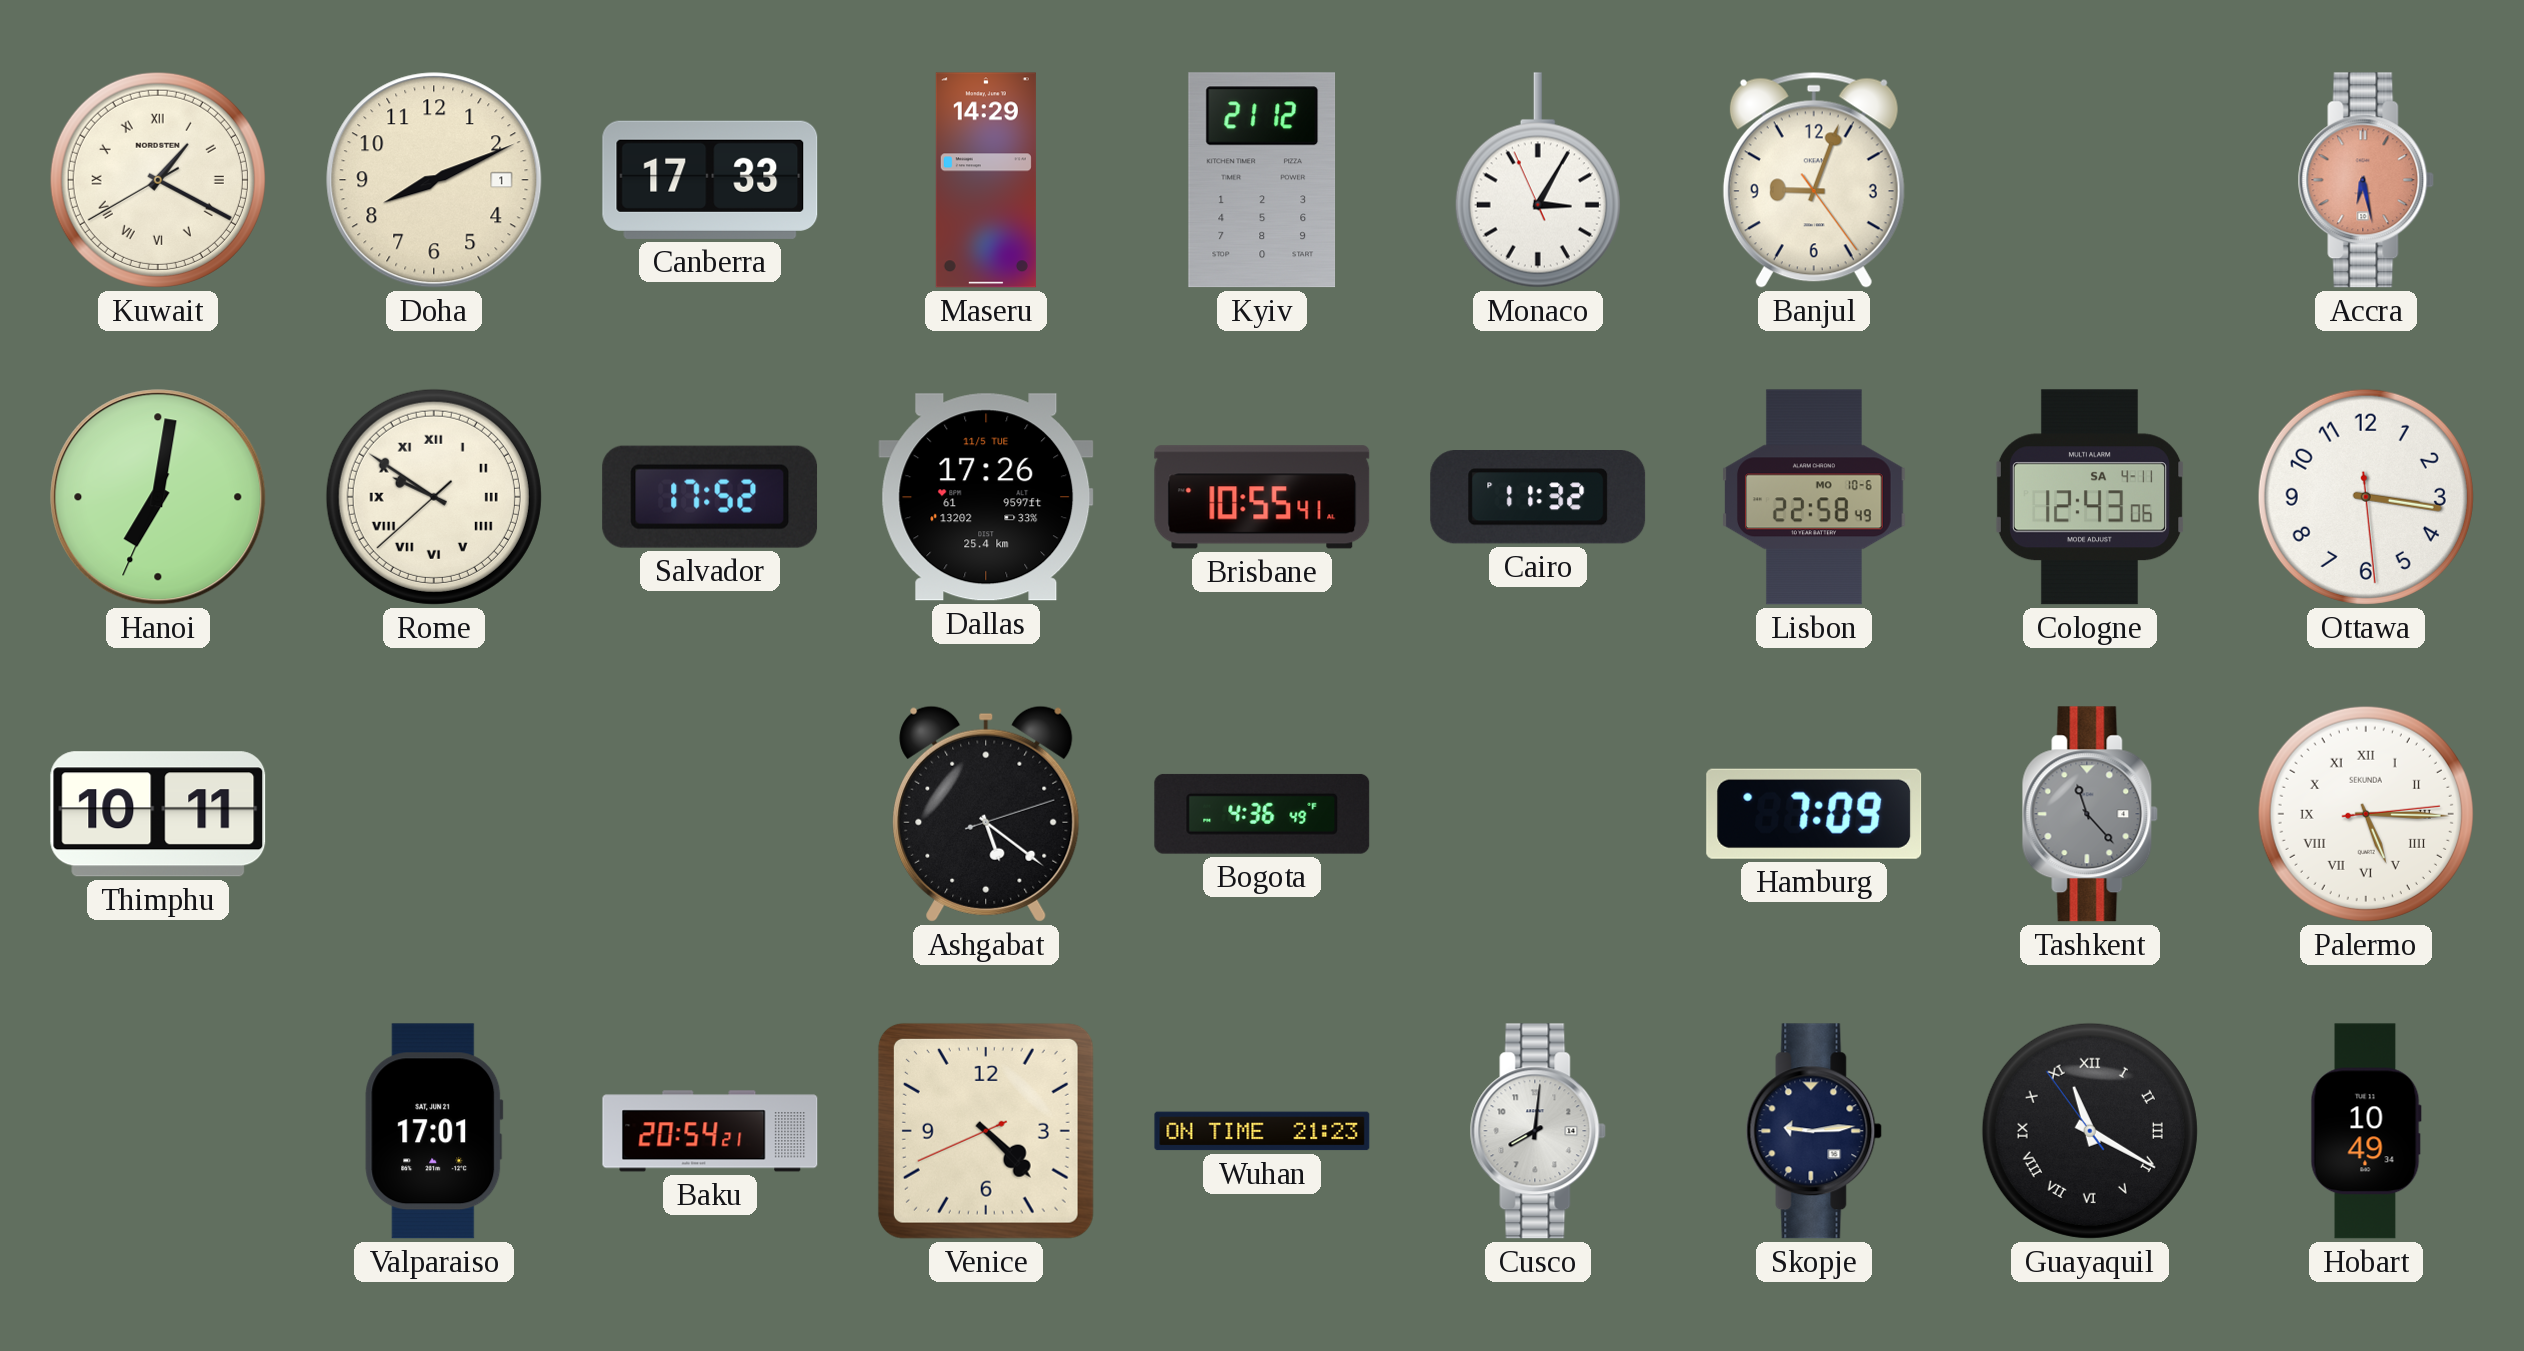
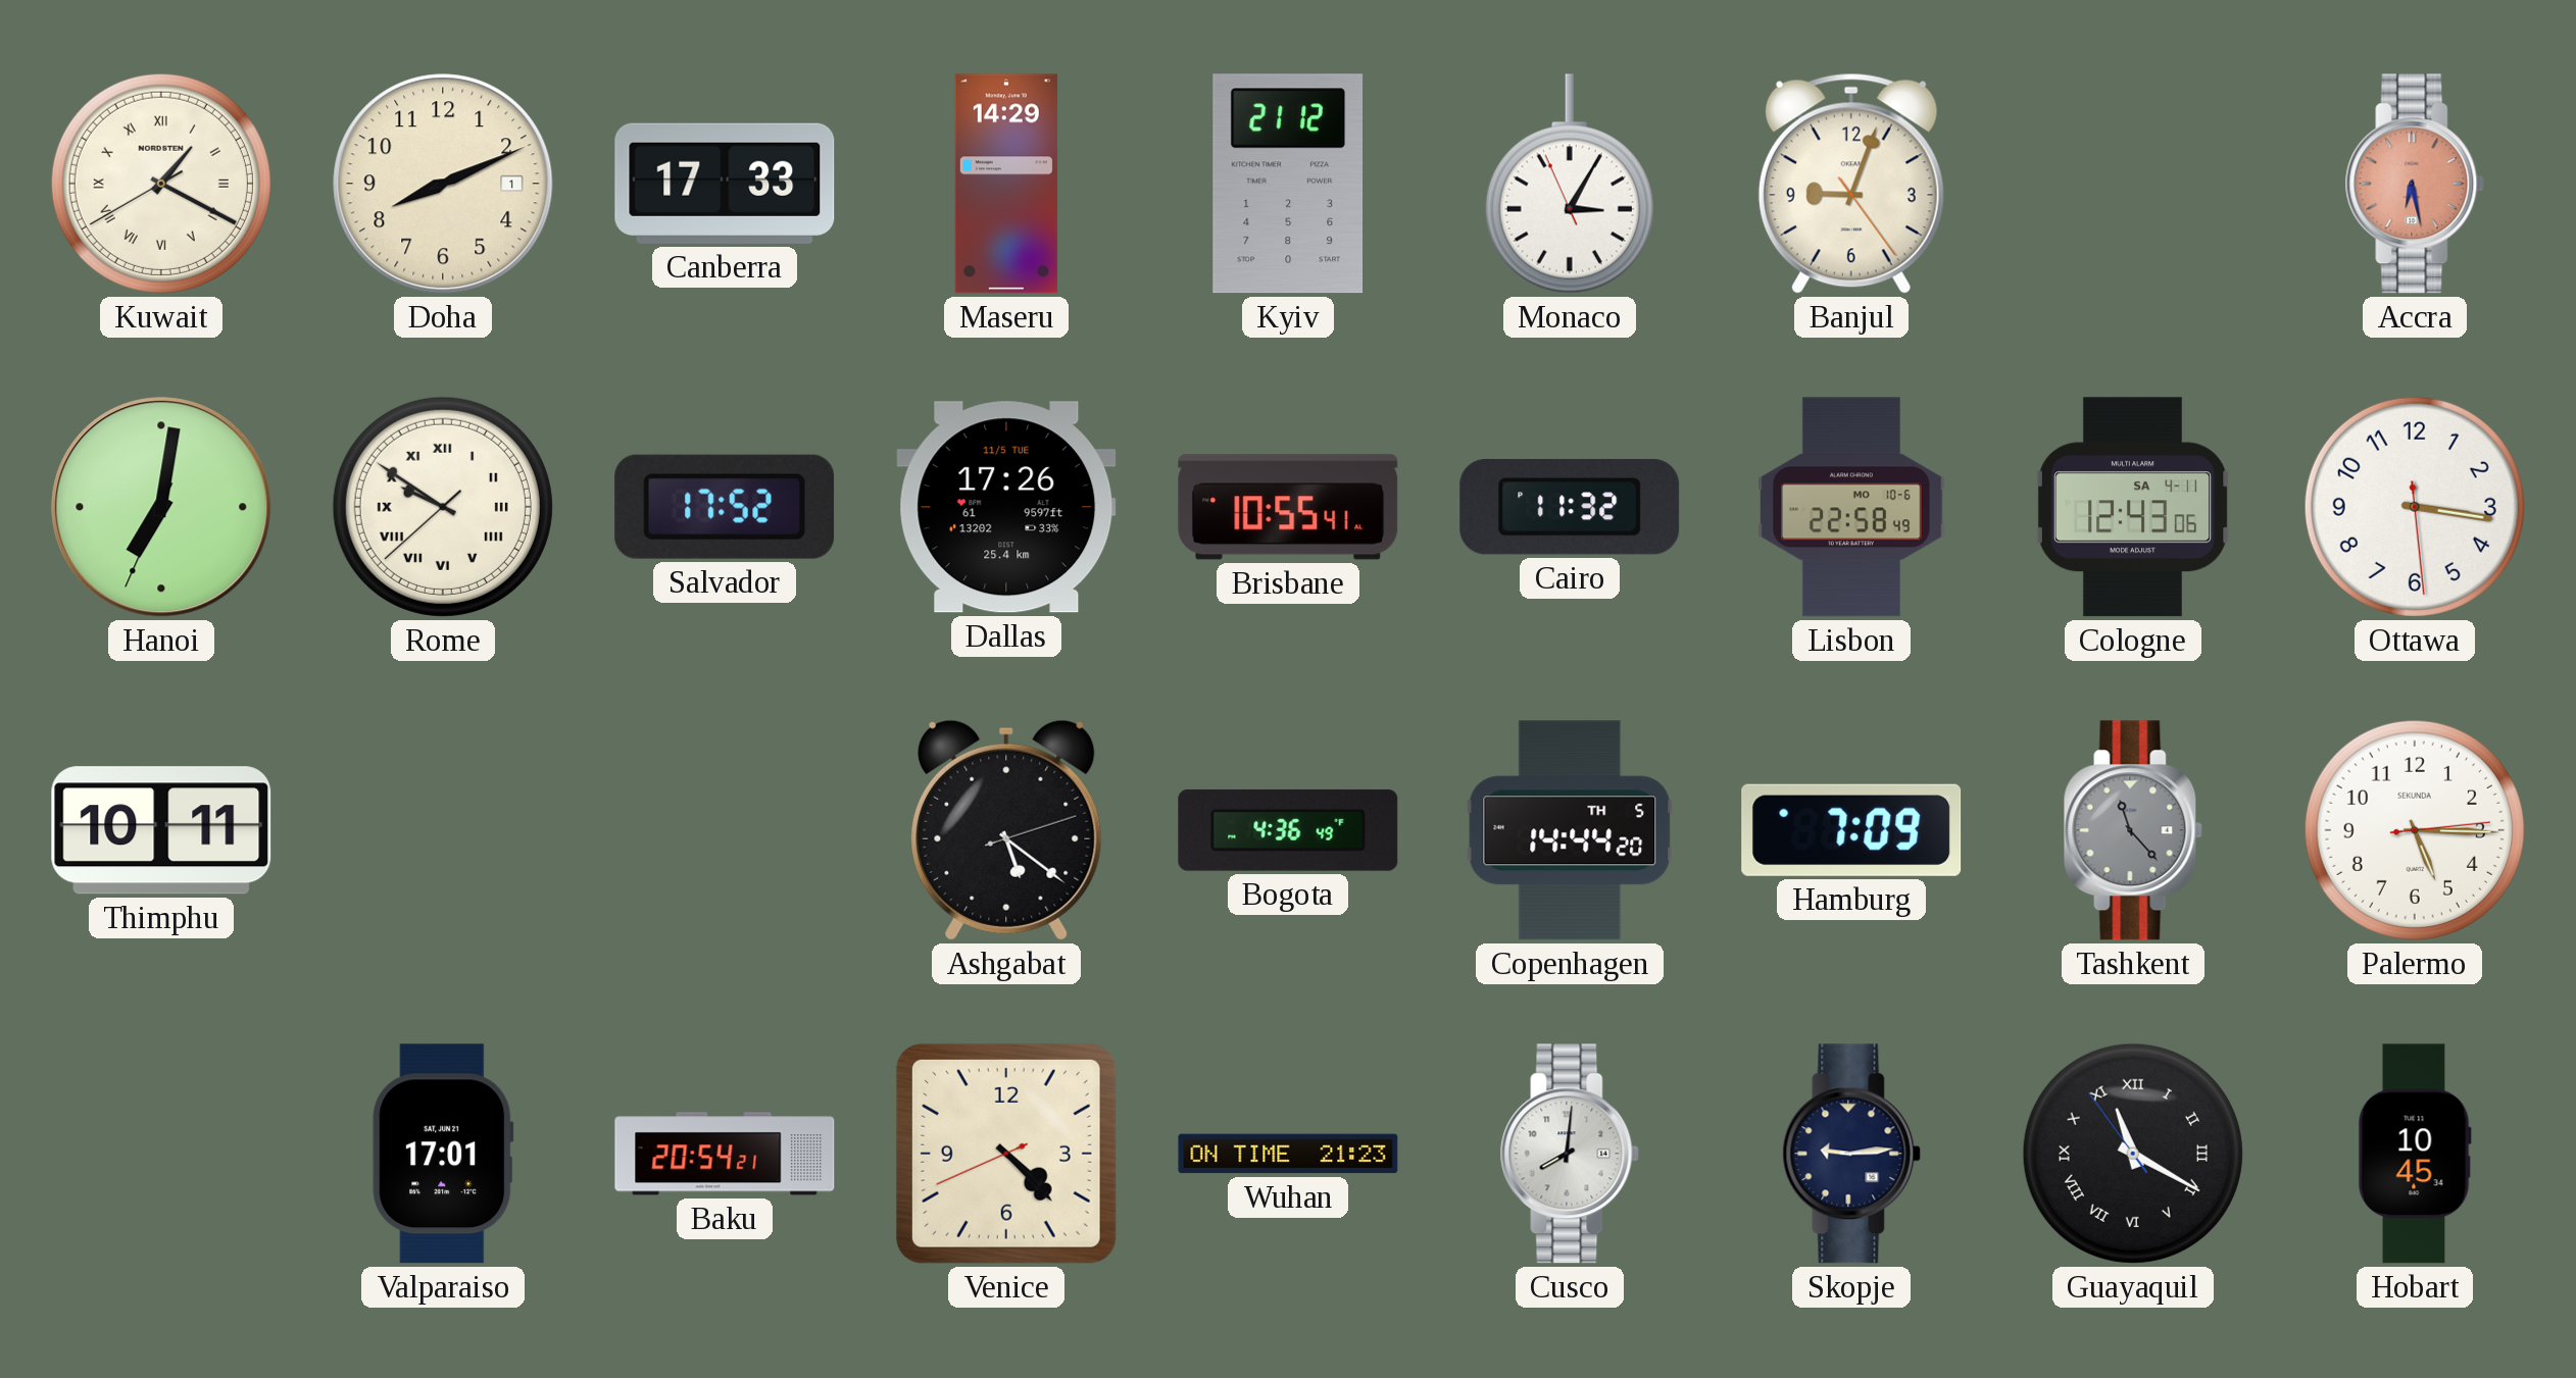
Copenhagen: none -> 14:44
Palermo numerals: Roman -> Arabic
Hobart: 10:49 -> 10:45
